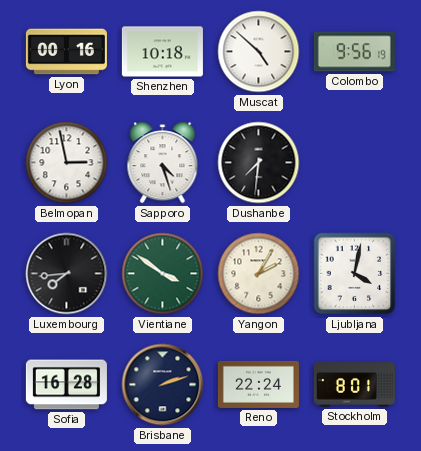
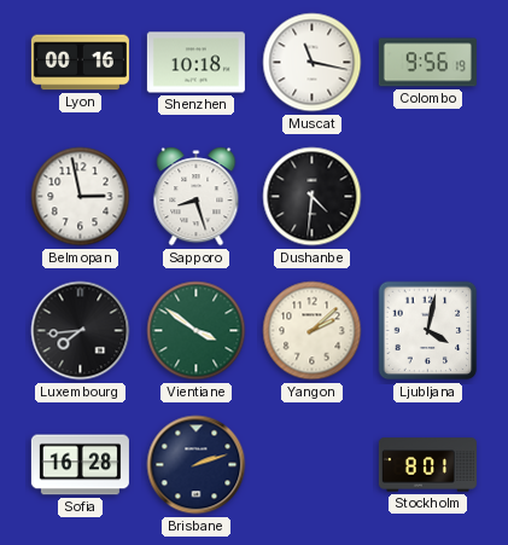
Muscat: 4:52 -> 11:17
Sapporo: 4:27 -> 8:27
Dushanbe: 7:31 -> 4:31
Yangon: 2:05 -> 2:08
Reno: 22:24 -> none
